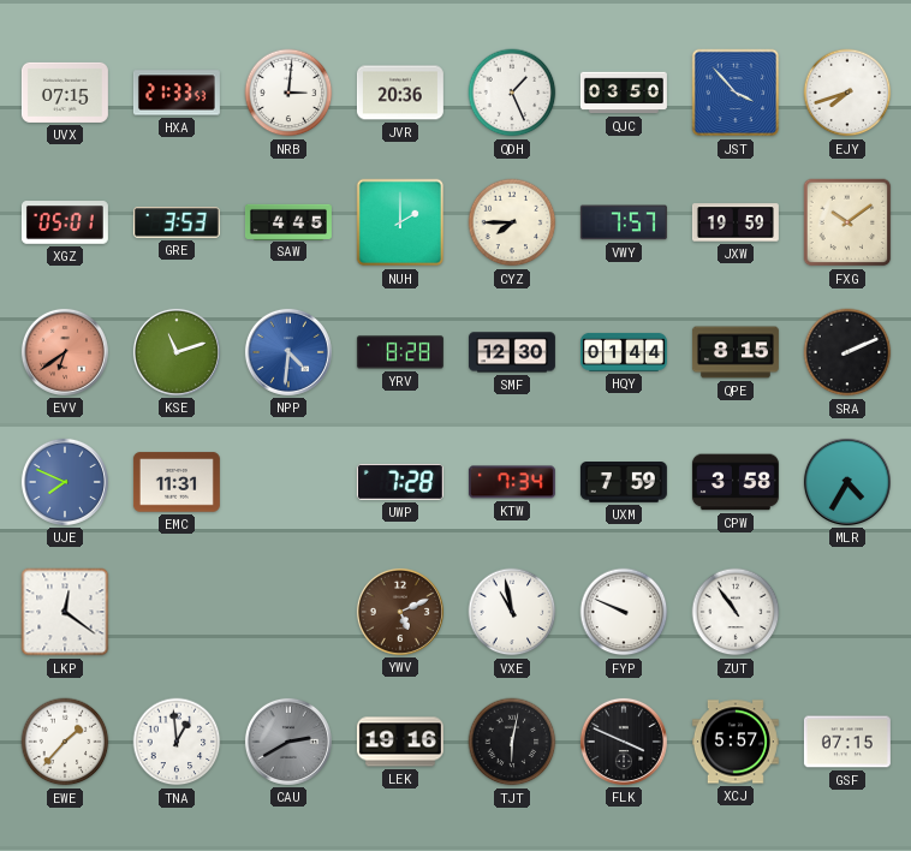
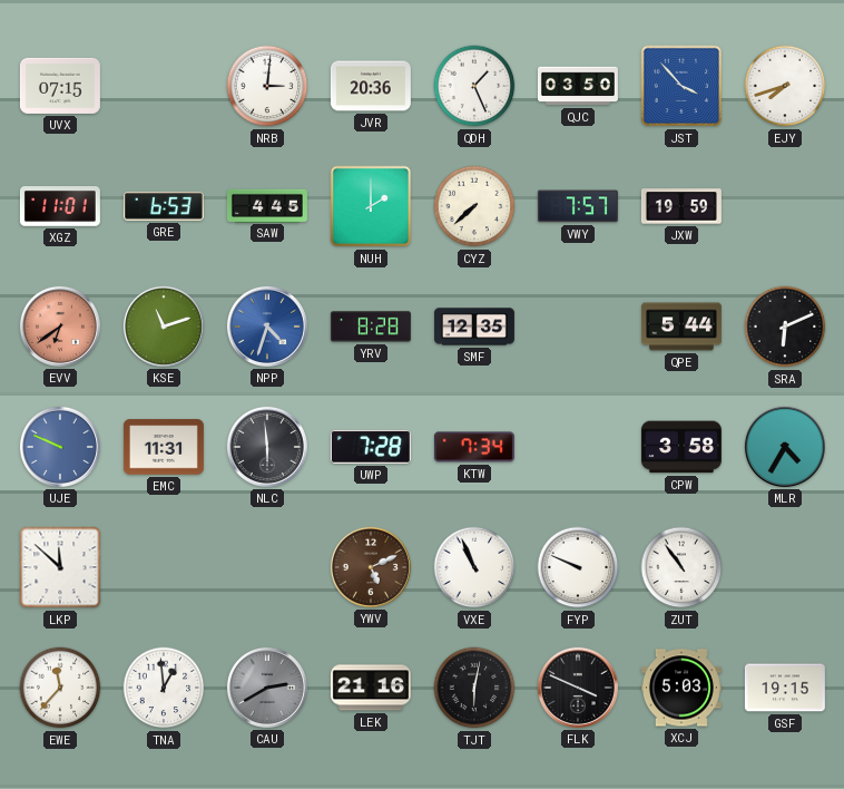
HXA: 21:33 -> none
XGZ: 05:01 -> 11:01
GRE: 3:53 -> 6:53
CYZ: 7:45 -> 7:38
FXG: 10:09 -> none
NPP: 4:31 -> 4:33
SMF: 12:30 -> 12:35
HQY: 01:44 -> none
QPE: 8:15 -> 5:44
SRA: 2:11 -> 6:11
UJE: 7:49 -> 9:49
NLC: none -> 5:59
UXM: 7:59 -> none
LKP: 12:21 -> 11:52
VXE: 10:58 -> 10:56
EWE: 1:37 -> 11:37
LEK: 19:16 -> 21:16
XCJ: 5:57 -> 5:03
GSF: 07:15 -> 19:15
